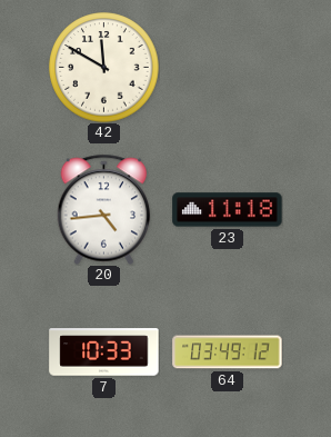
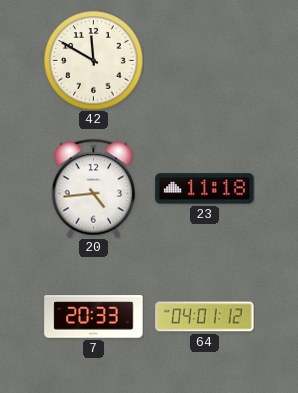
7: 10:33 -> 20:33
64: 03:49 -> 04:01
